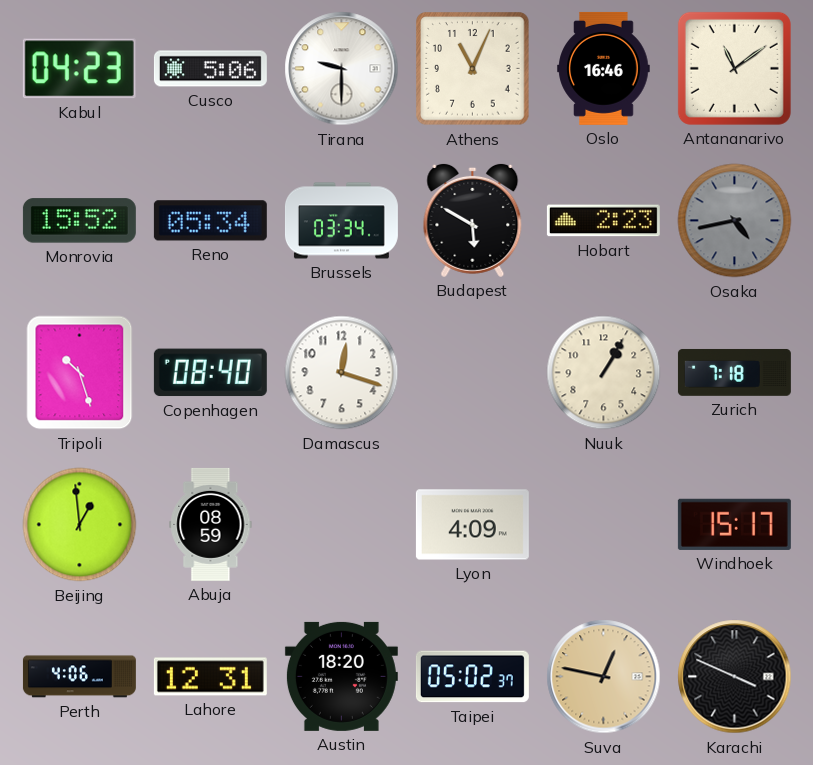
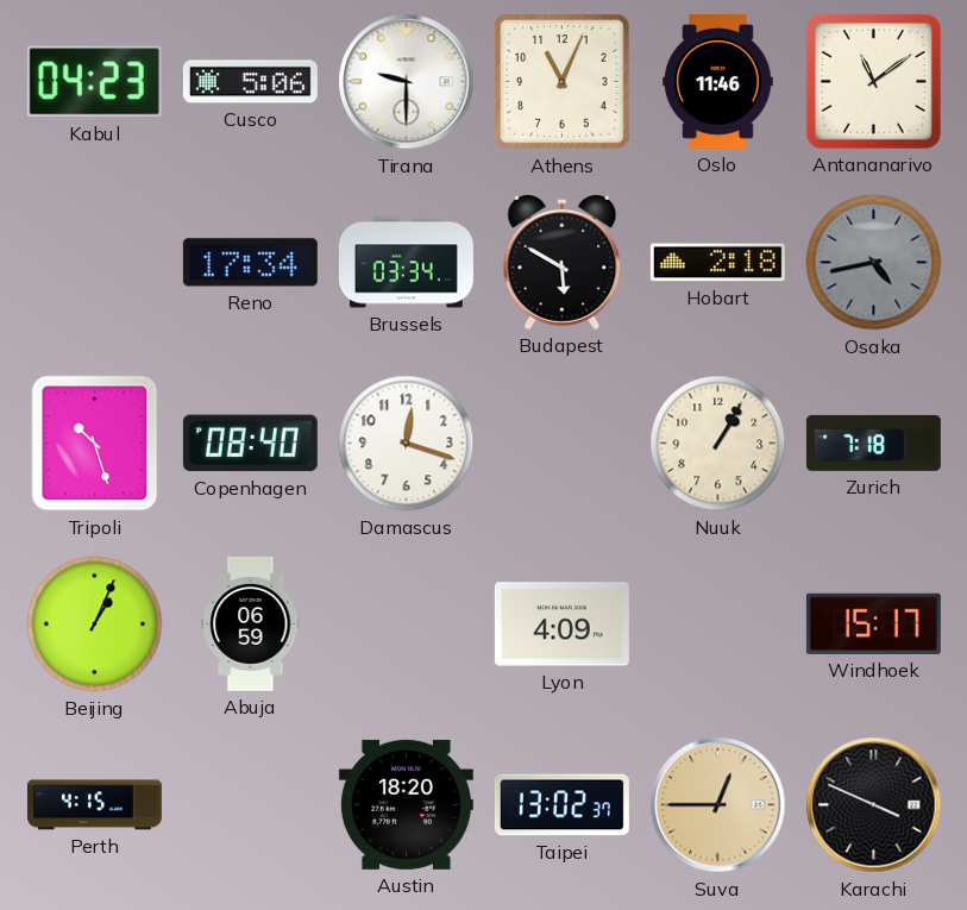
Oslo: 16:46 -> 11:46
Monrovia: 15:52 -> none
Reno: 05:34 -> 17:34
Hobart: 2:23 -> 2:18
Beijing: 12:59 -> 1:04
Abuja: 08:59 -> 06:59
Perth: 4:06 -> 4:15
Lahore: 12:31 -> none
Taipei: 05:02 -> 13:02
Suva: 12:47 -> 12:45
